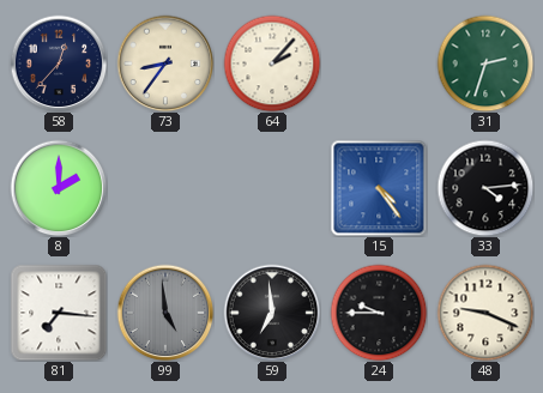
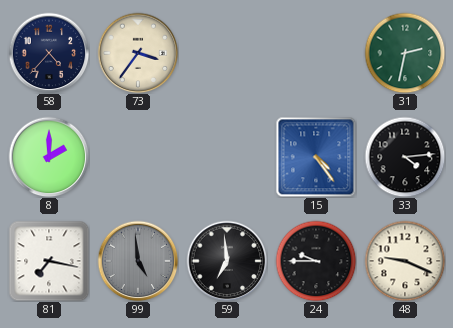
58: 12:37 -> 4:37
73: 8:36 -> 3:36
64: 2:07 -> none
31: 2:33 -> 2:32
81: 7:16 -> 7:17
